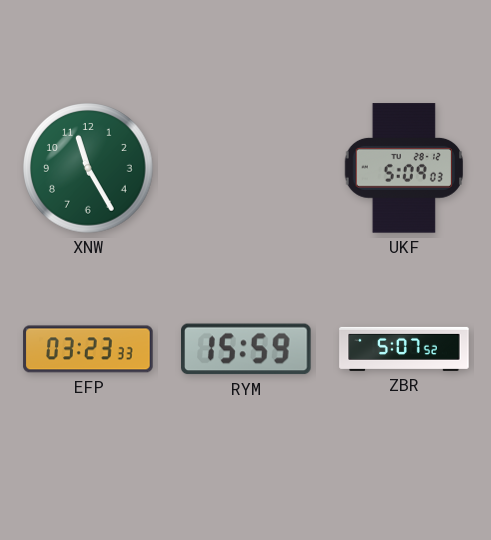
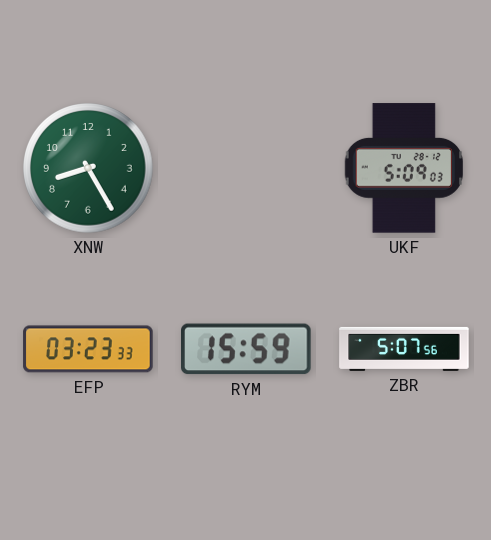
XNW: 11:25 -> 8:25
ZBR: 5:07:52 -> 5:07:56
